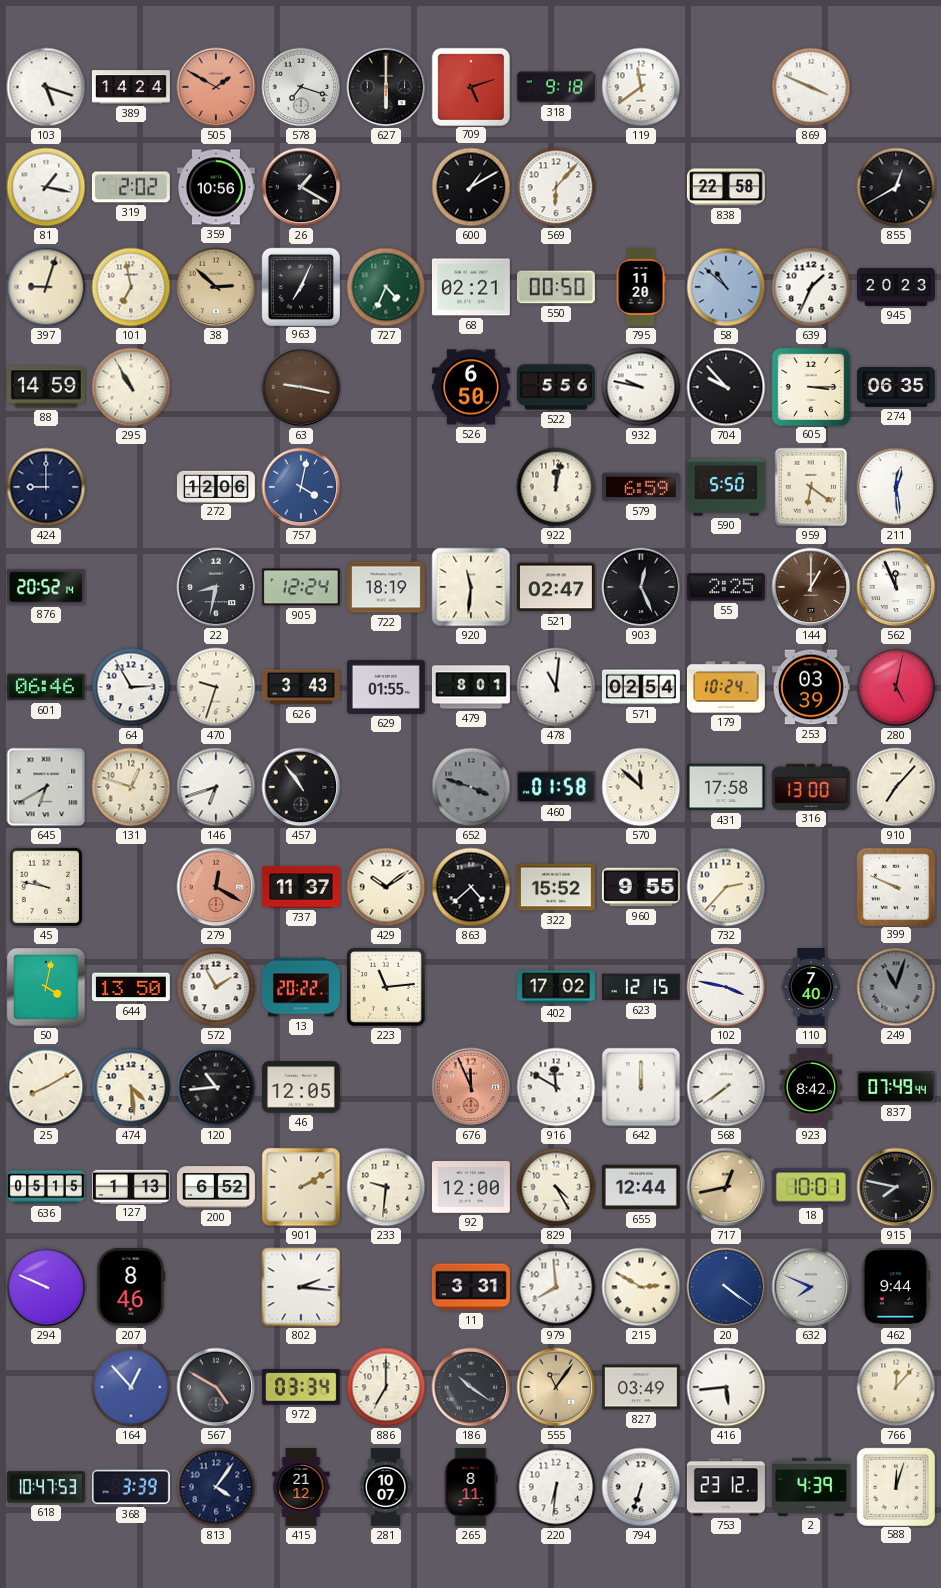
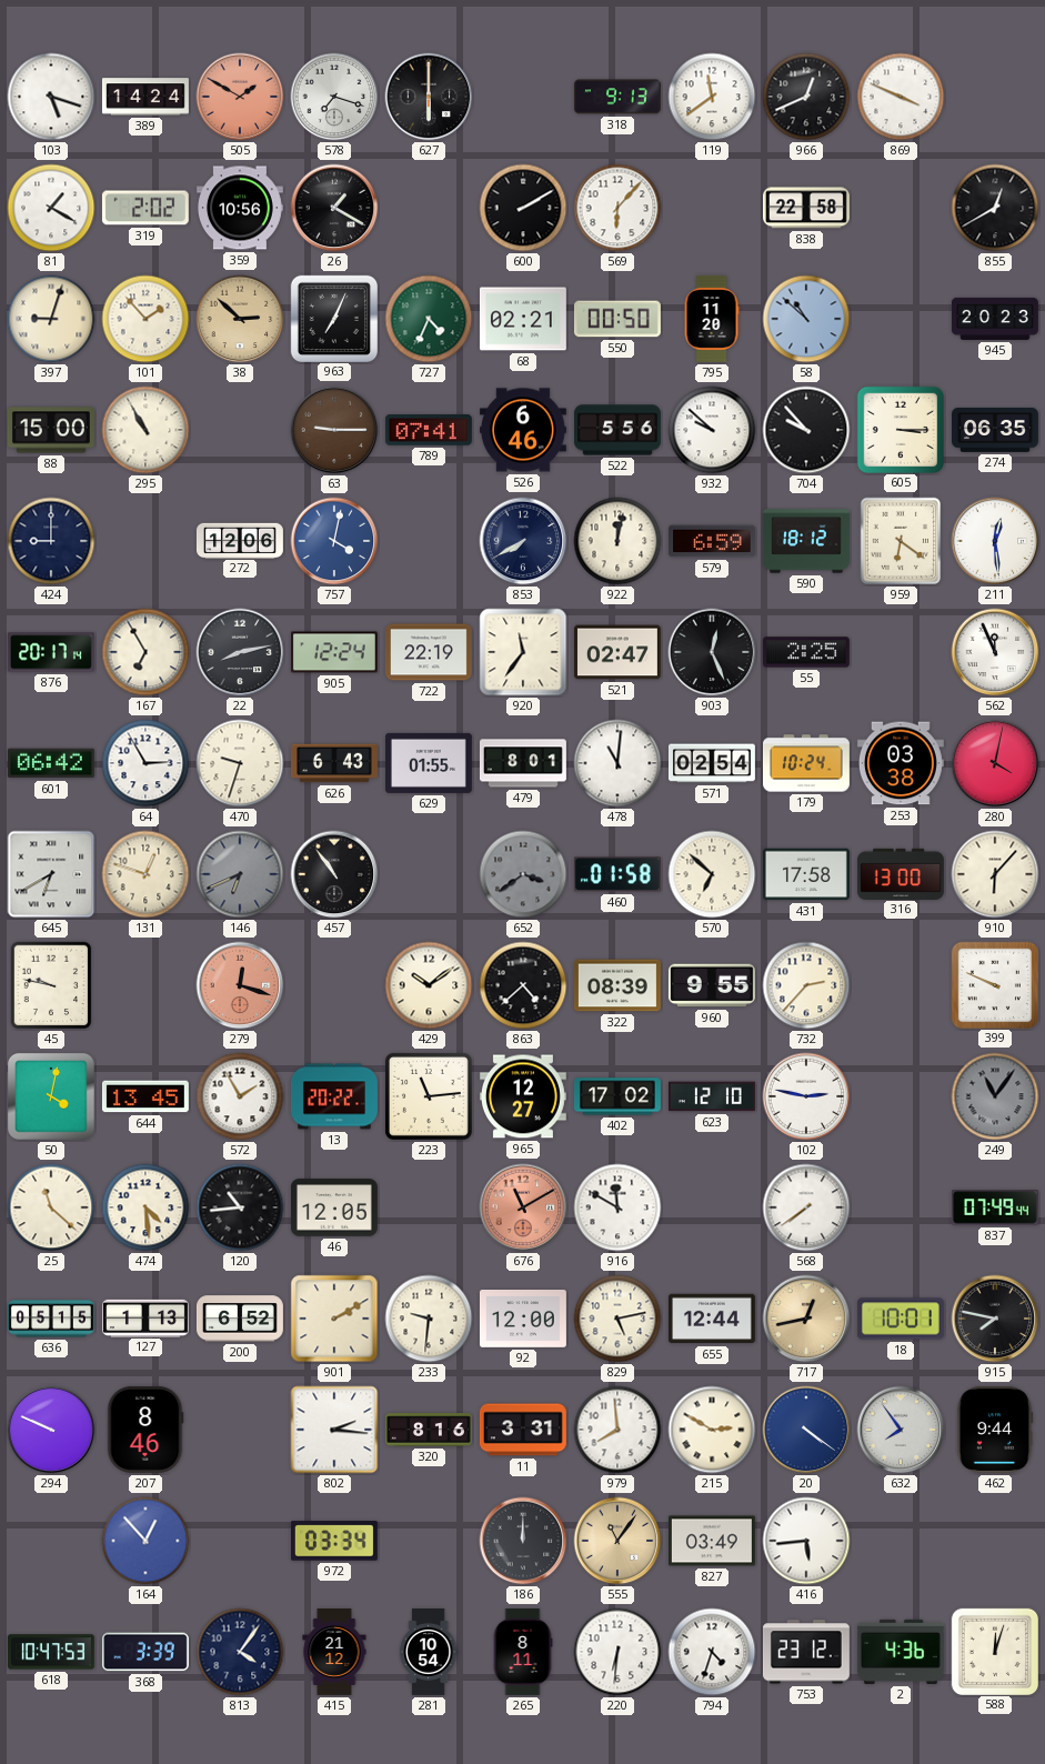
709: 5:12 -> none
318: 9:18 -> 9:13
966: none -> 12:41
81: 1:17 -> 1:20
600: 1:10 -> 2:10
101: 6:58 -> 1:53
639: 1:34 -> none
88: 14:59 -> 15:00
63: 9:17 -> 9:15
789: none -> 07:41
526: 6:50 -> 6:46
932: 9:47 -> 9:52
853: none -> 7:40
590: 5:50 -> 18:12
876: 20:52 -> 20:17
167: none -> 6:55
22: 8:32 -> 8:13
722: 18:19 -> 22:19
920: 11:31 -> 11:36
144: 1:00 -> none
601: 06:46 -> 06:42
626: 3:43 -> 6:43
253: 03:39 -> 03:38
280: 5:02 -> 4:02
146: 6:42 -> 6:41
146 dial: white -> grey
652: 3:48 -> 3:39
570: 11:52 -> 6:52
910: 7:07 -> 6:07
279: 12:20 -> 12:18
737: 11:37 -> none
322: 15:52 -> 08:39
644: 13:50 -> 13:45
965: none -> 12:27
623: 12:15 -> 12:10
102: 3:47 -> 2:47
110: 7:40 -> none
249: 11:03 -> 11:06
25: 8:10 -> 11:22
676: 11:56 -> 11:10
642: 12:00 -> none
923: 8:42 -> none
829: 4:25 -> 5:13
320: none -> 8:16
632: 7:49 -> 7:54
567: 4:50 -> none
886: 7:00 -> none
186: 10:21 -> 12:00
766: 12:07 -> none
281: 10:07 -> 10:54
794: 6:33 -> 4:33
2: 4:39 -> 4:36
